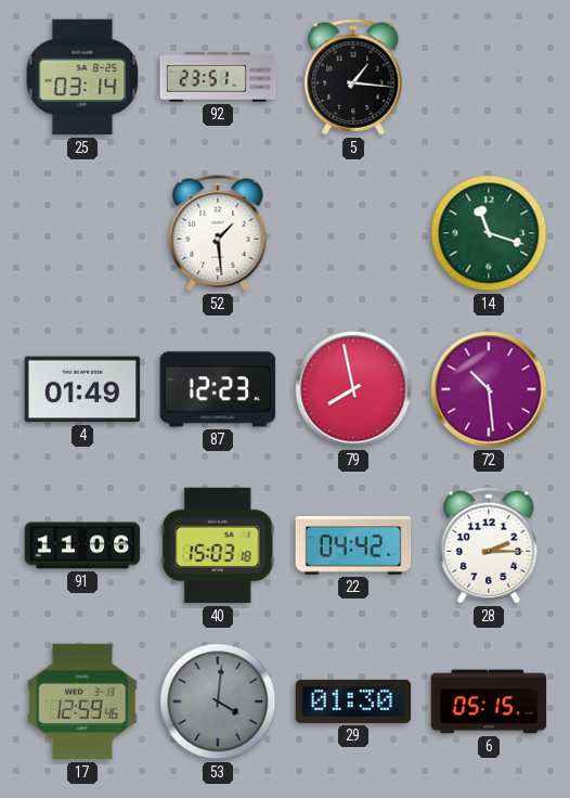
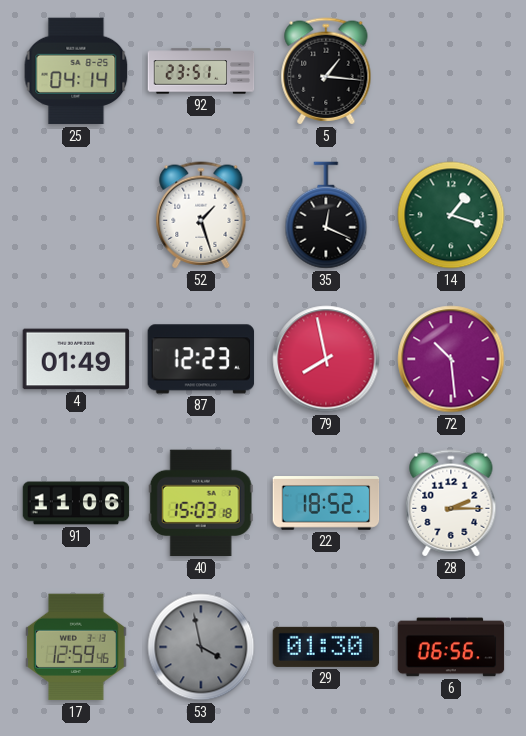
25: 03:14 -> 04:14
52: 1:29 -> 1:27
35: none -> 12:19
14: 11:18 -> 1:18
22: 04:42 -> 18:52
53: 4:01 -> 3:58
6: 05:15 -> 06:56
